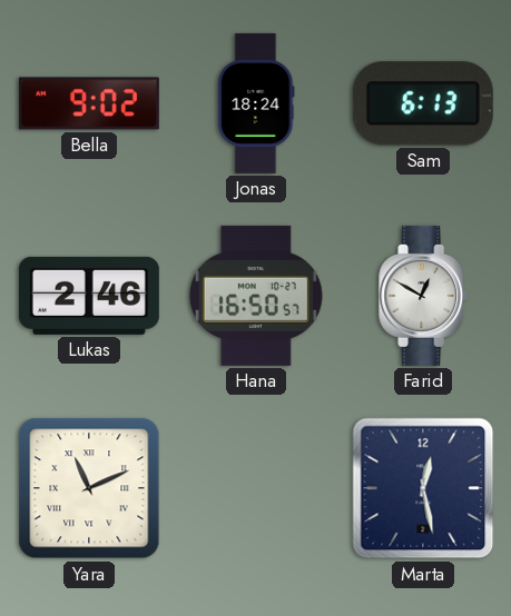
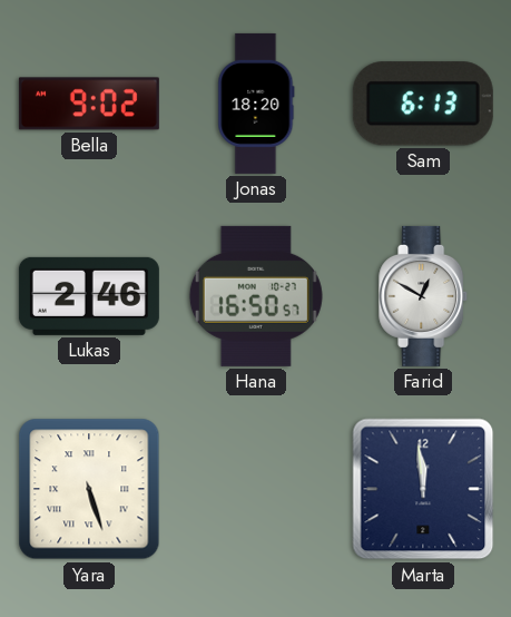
Jonas: 18:24 -> 18:20
Yara: 11:11 -> 5:27
Marta: 12:28 -> 11:59
